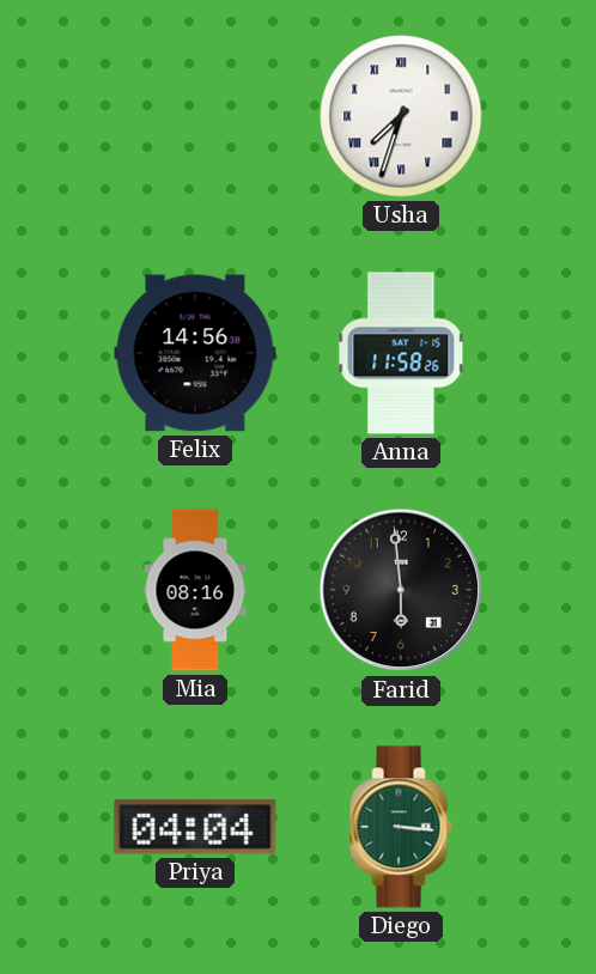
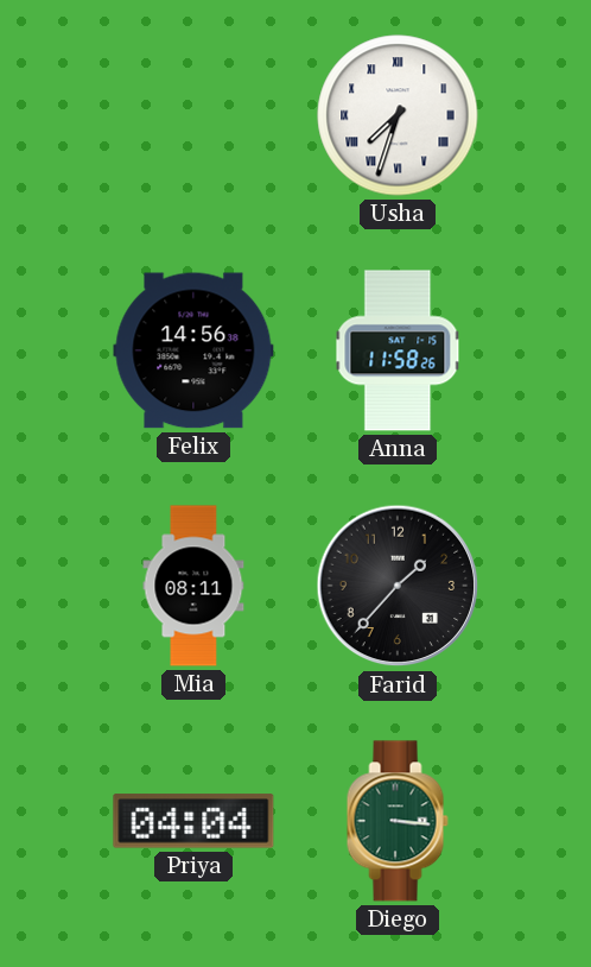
Mia: 08:16 -> 08:11
Farid: 5:59 -> 1:37
